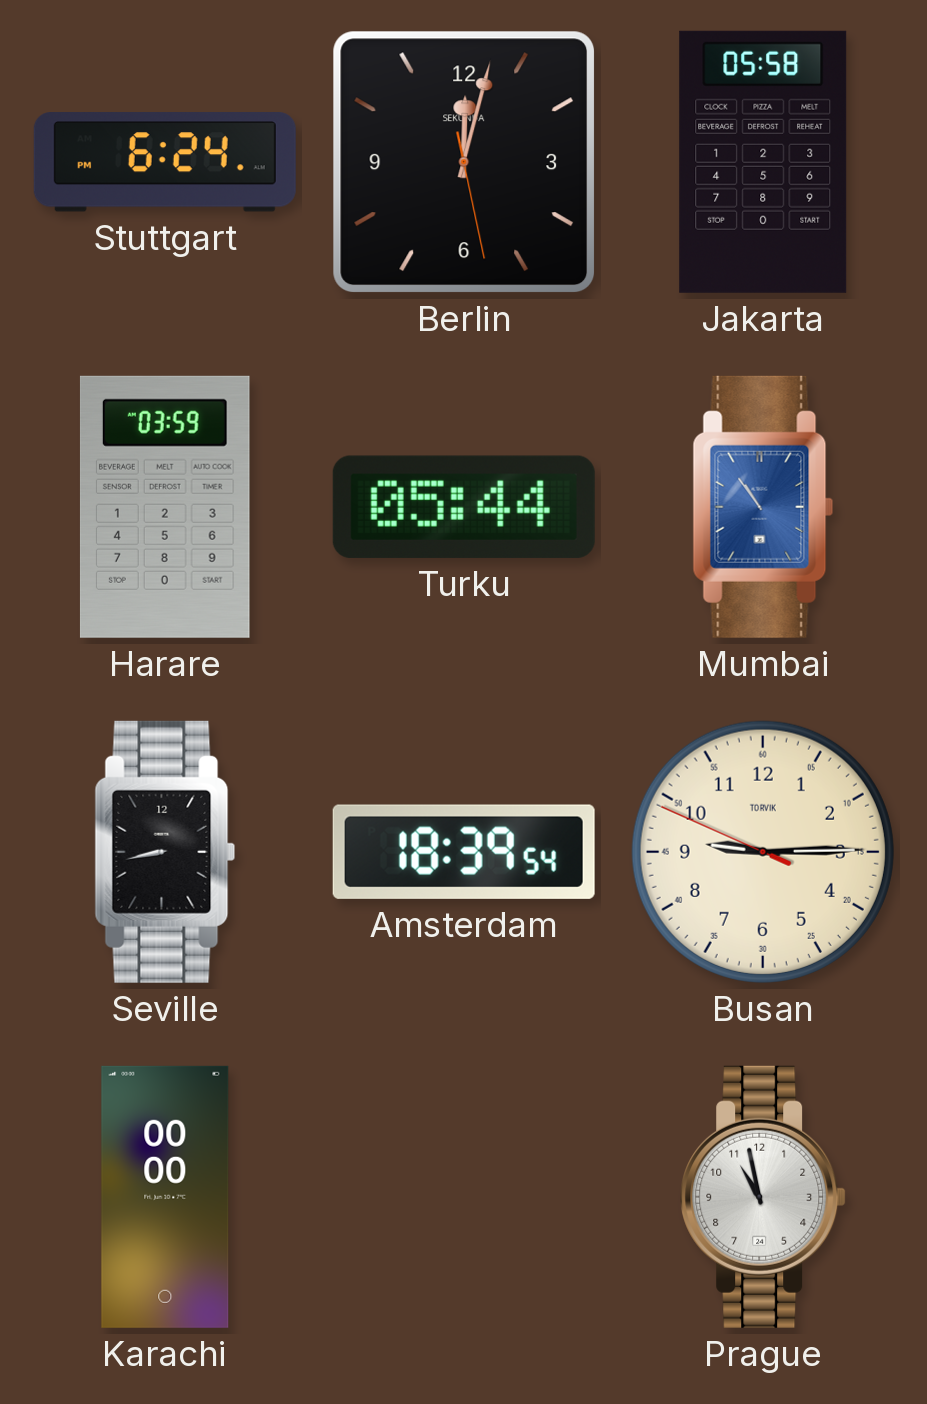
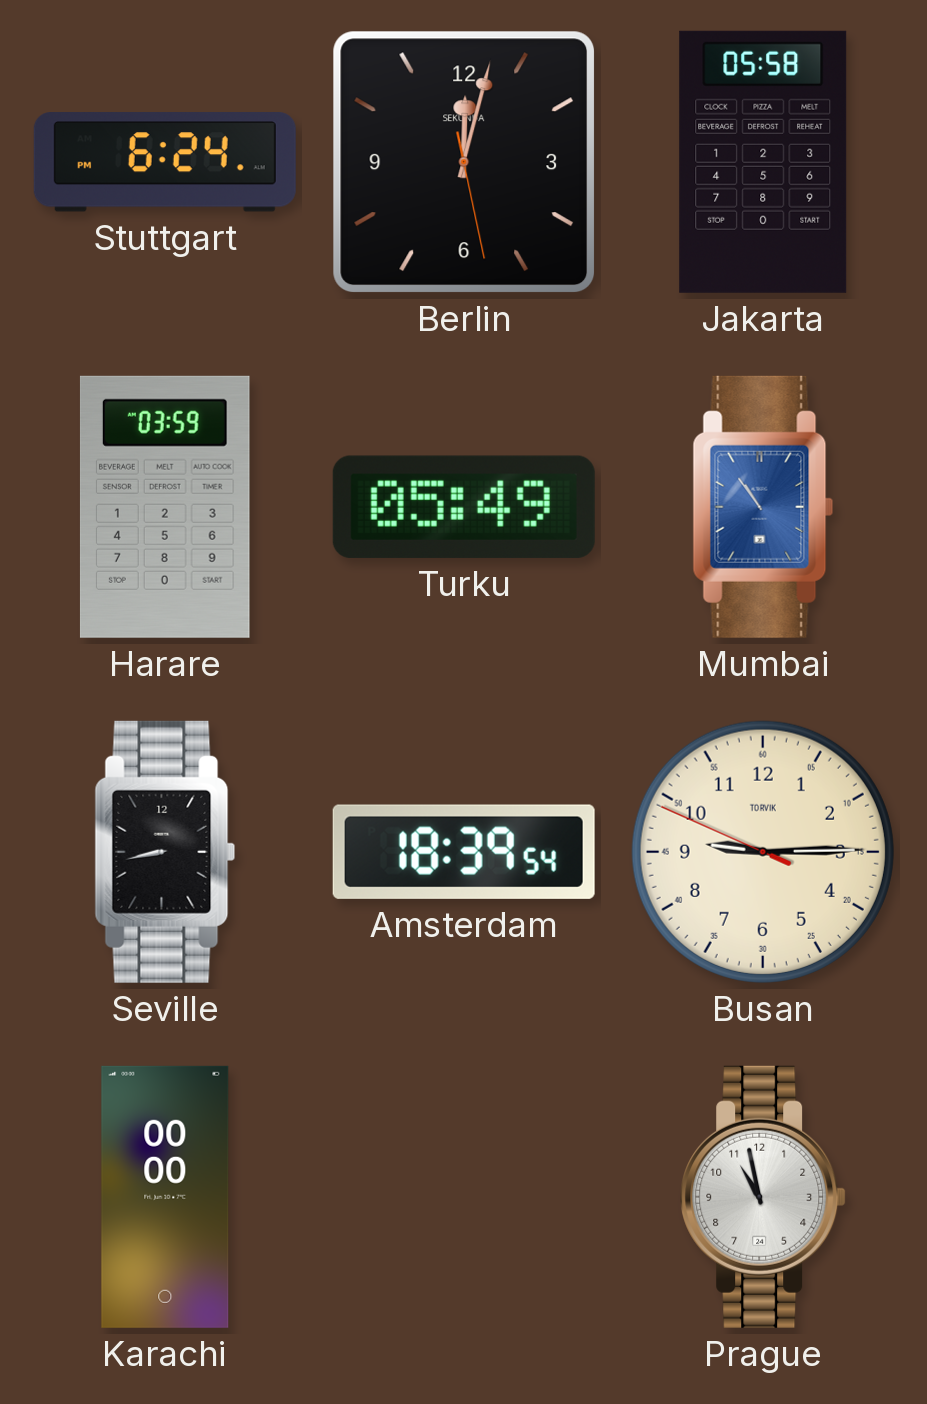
Turku: 05:44 -> 05:49
